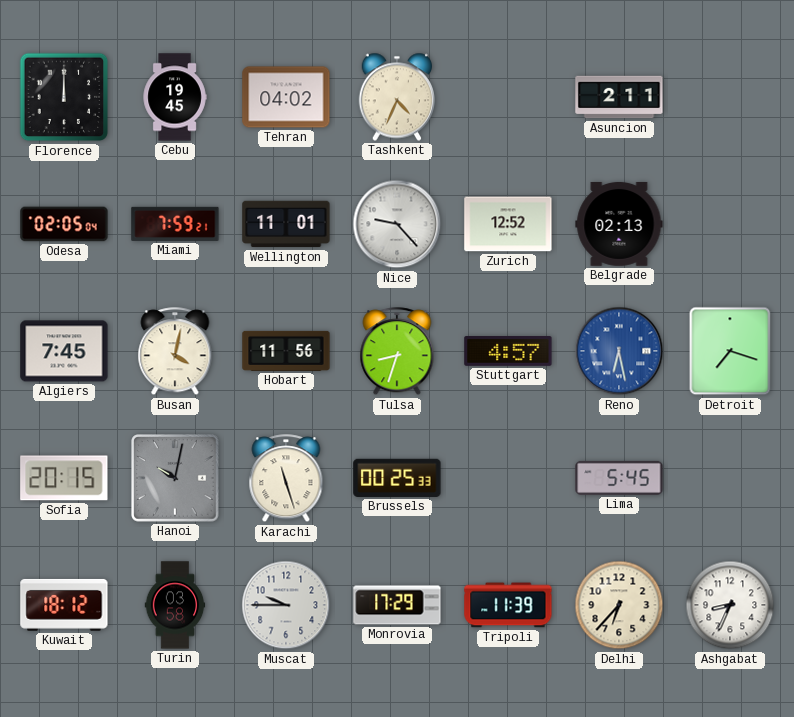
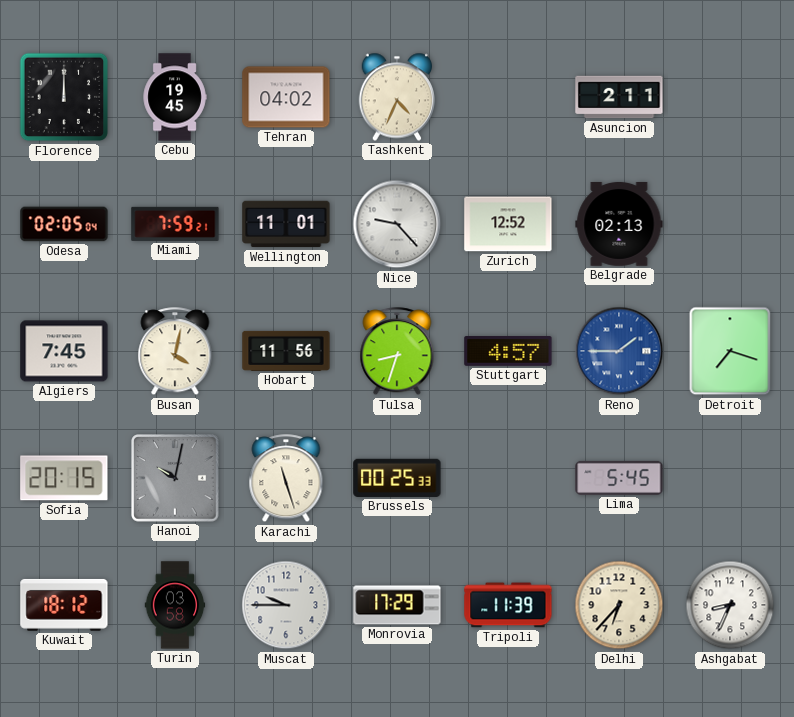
Reno: 6:28 -> 1:45
